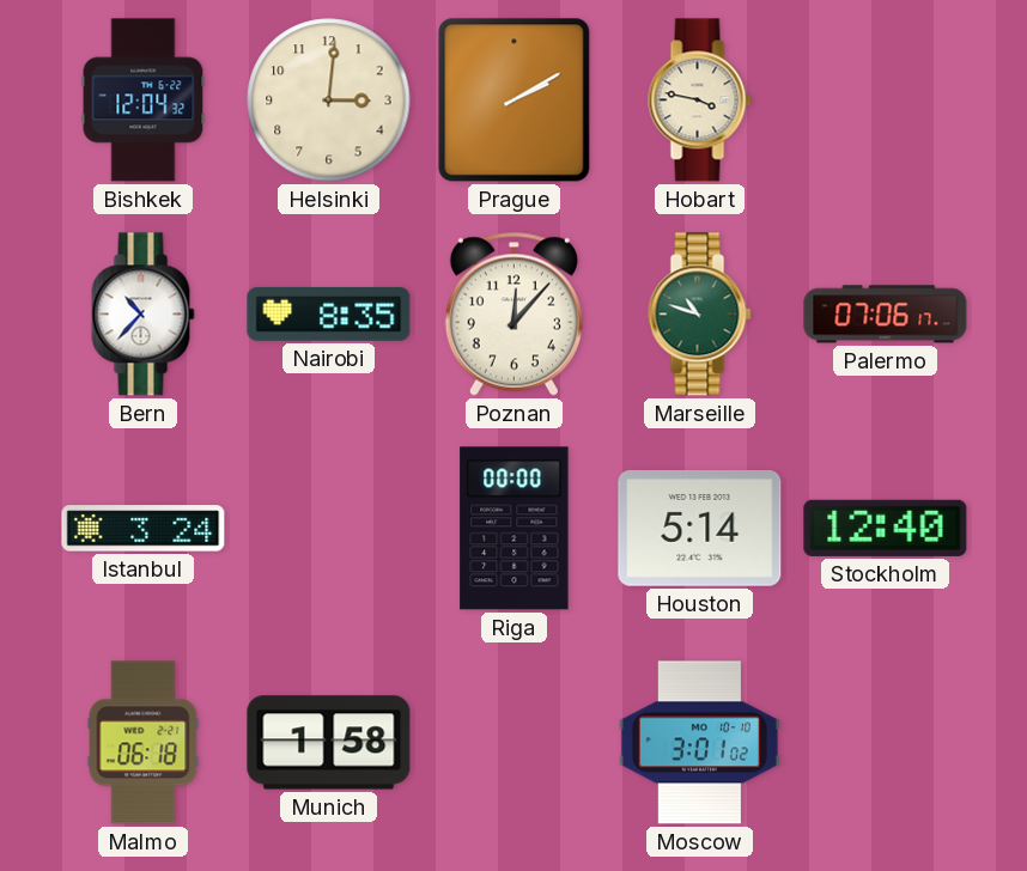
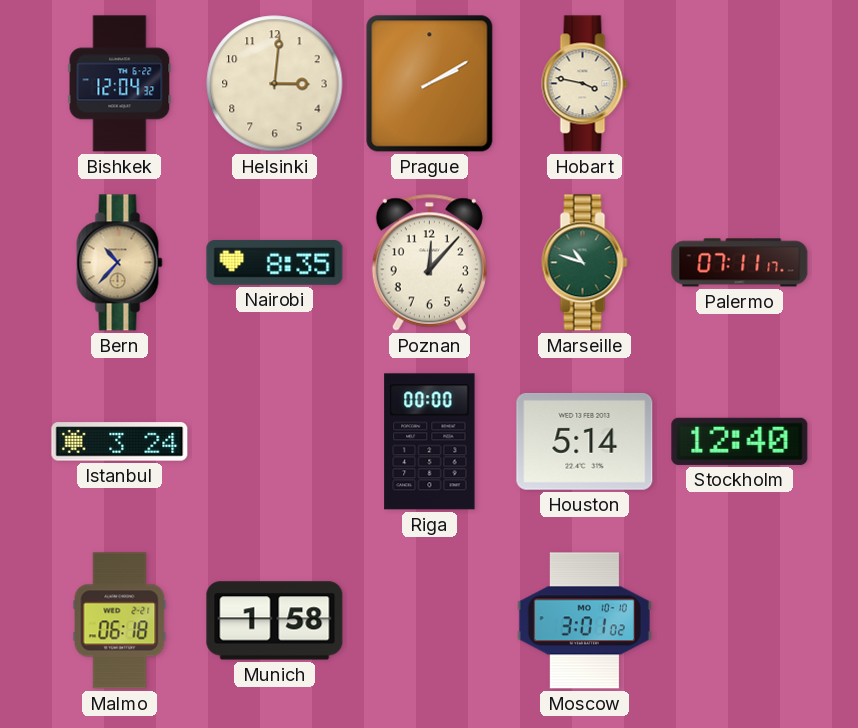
Bern dial: white -> champagne
Palermo: 07:06 -> 07:11
